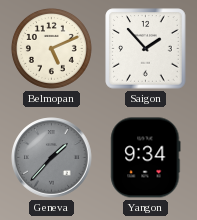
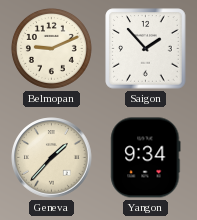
Belmopan: 5:11 -> 9:11
Geneva dial: grey -> cream
